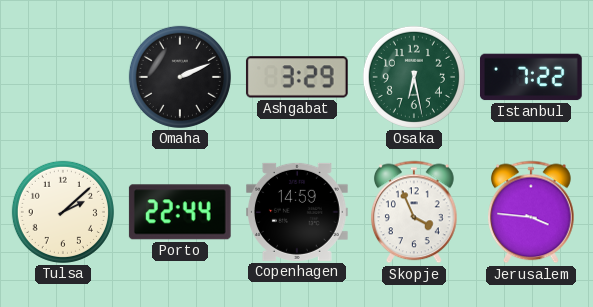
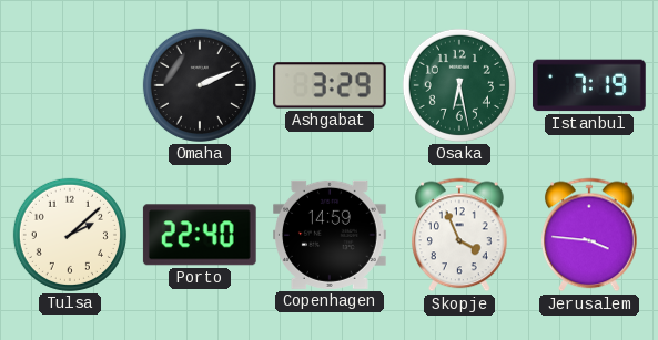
Istanbul: 7:22 -> 7:19
Porto: 22:44 -> 22:40
